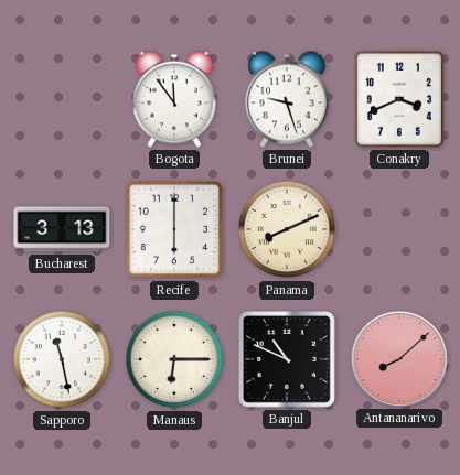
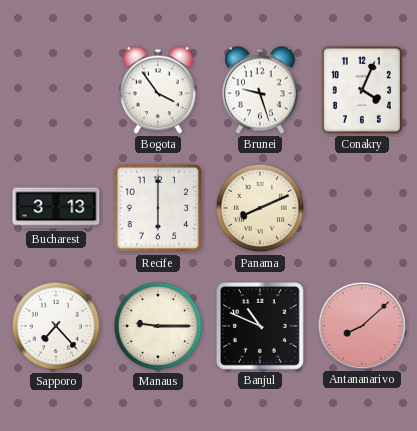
Bogota: 11:54 -> 3:54
Conakry: 3:41 -> 4:04
Sapporo: 11:28 -> 7:23
Manaus: 6:15 -> 9:15
